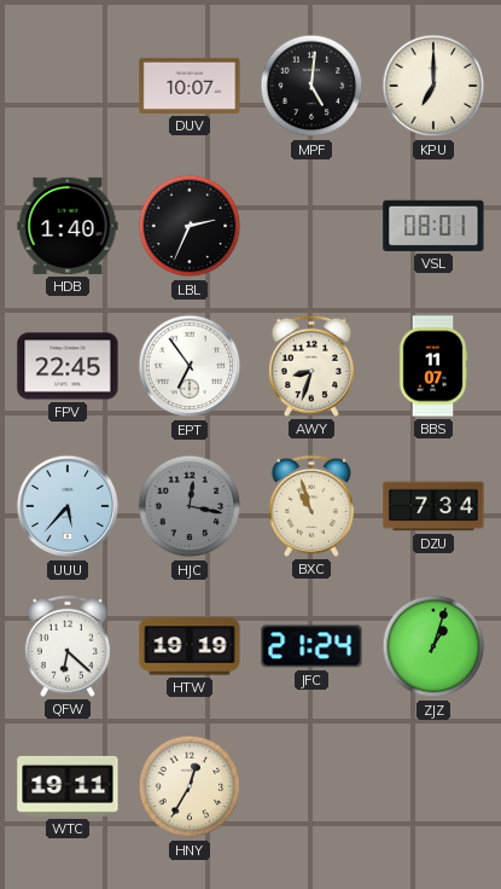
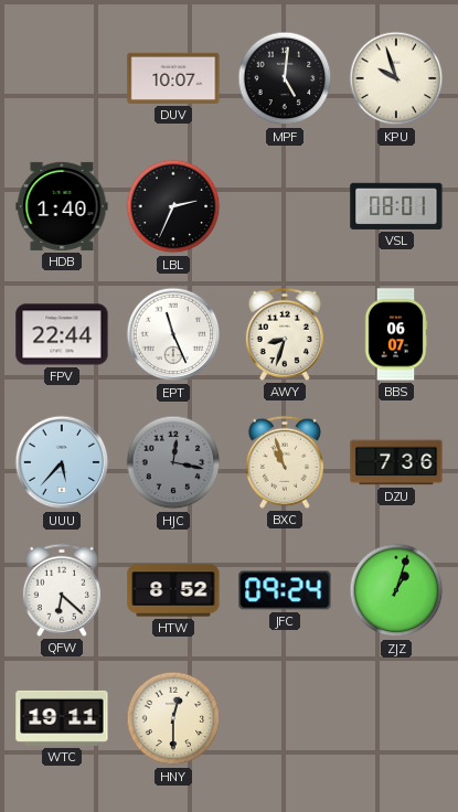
KPU: 7:00 -> 9:57
FPV: 22:45 -> 22:44
EPT: 6:54 -> 11:26
BBS: 11:07 -> 06:07
DZU: 7:34 -> 7:36
HTW: 19:19 -> 8:52
JFC: 21:24 -> 09:24
HNY: 12:35 -> 12:30
